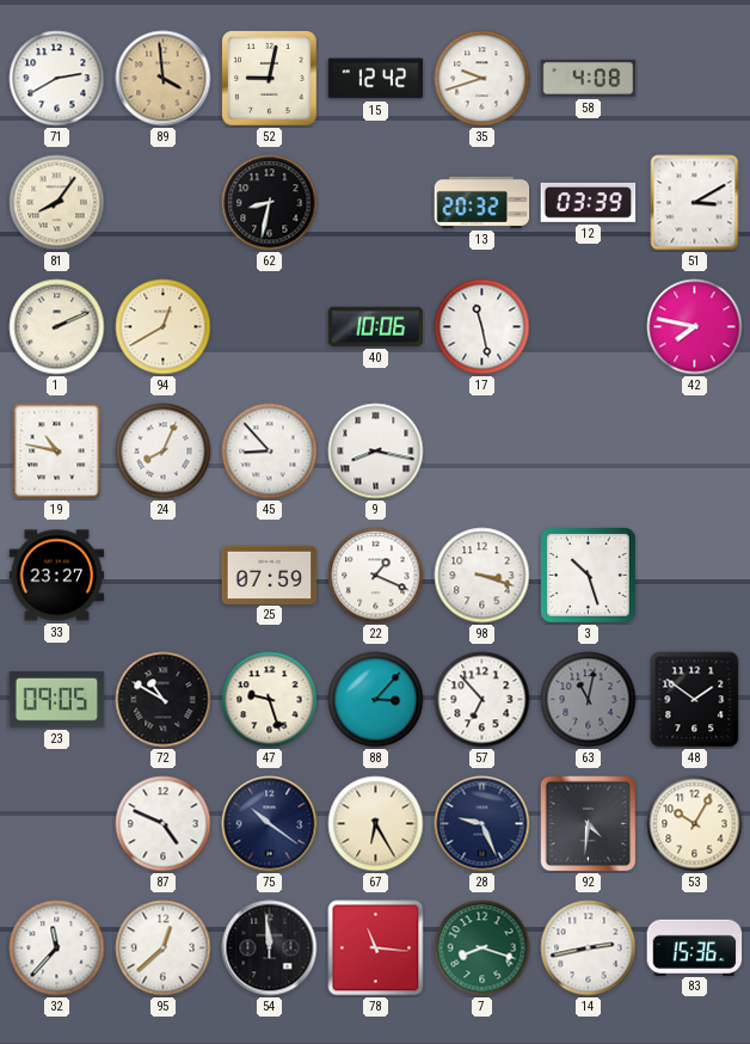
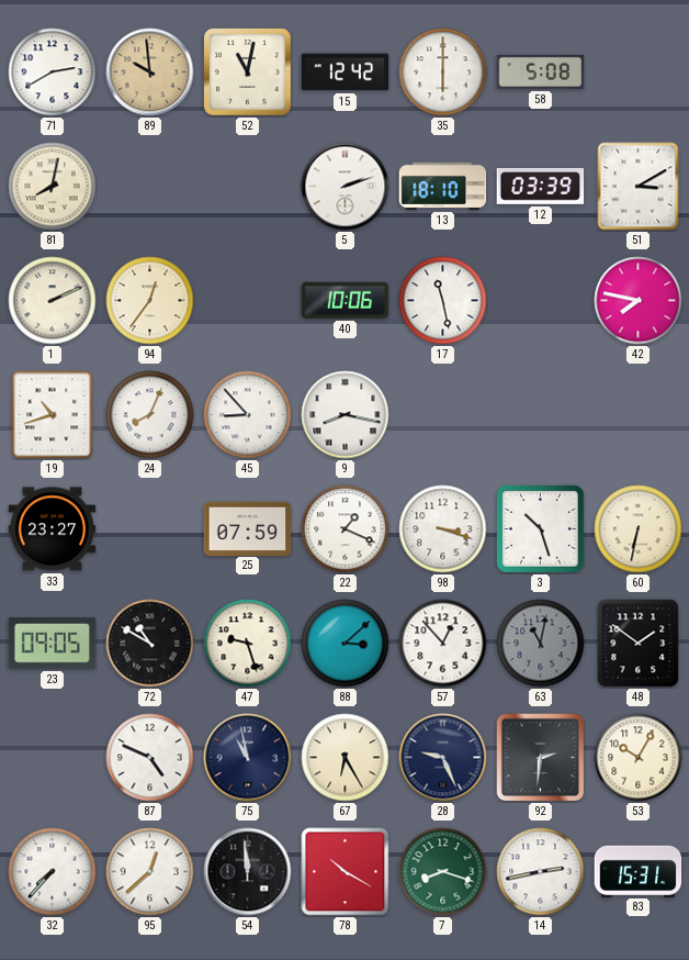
89: 3:59 -> 9:59
52: 9:02 -> 11:02
35: 9:42 -> 6:00
58: 4:08 -> 5:08
81: 8:06 -> 8:02
62: 8:32 -> none
5: none -> 2:12
13: 20:32 -> 18:10
94: 12:40 -> 12:36
19: 10:47 -> 10:42
60: none -> 6:32
88: 3:07 -> 3:08
57: 6:53 -> 12:53
75: 10:21 -> 10:58
92: 4:31 -> 2:31
32: 11:37 -> 7:37
78: 11:16 -> 10:20
83: 15:36 -> 15:31
